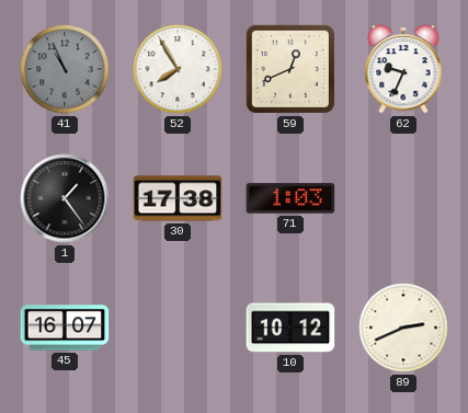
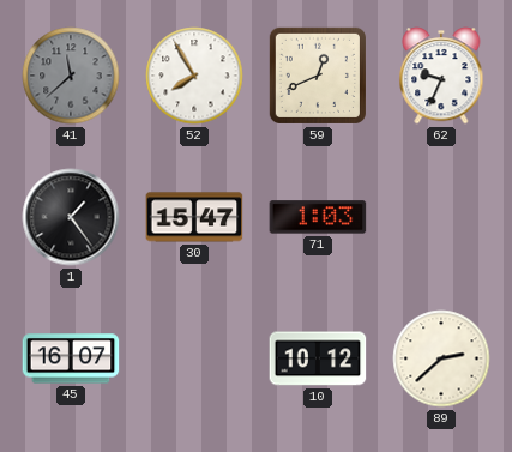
41: 10:56 -> 11:38
30: 17:38 -> 15:47
89: 2:41 -> 2:38
